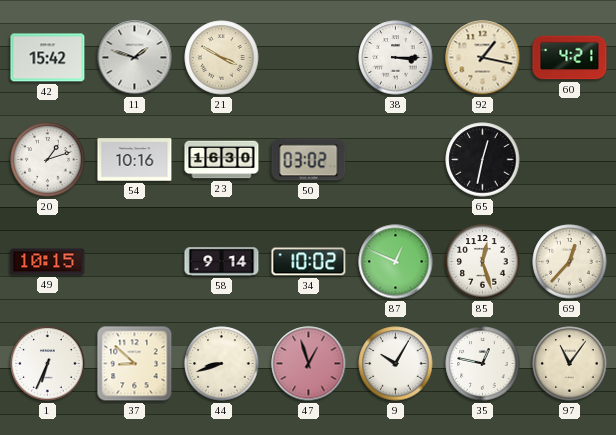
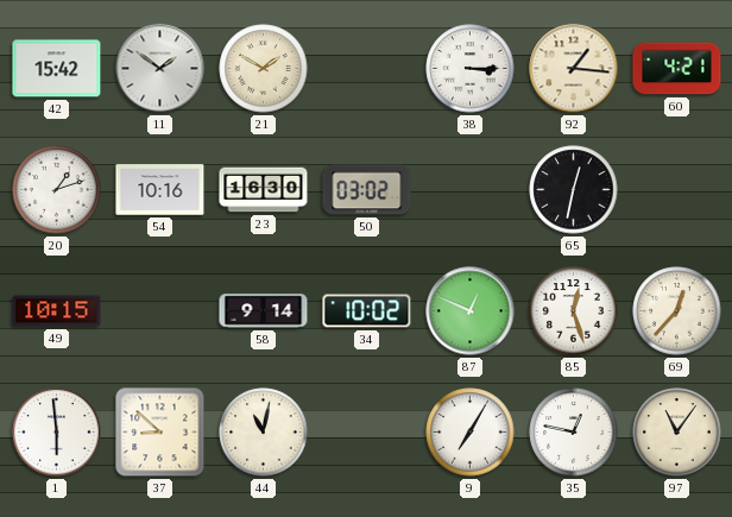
11: 1:48 -> 1:51
21: 3:50 -> 1:50
92: 1:17 -> 1:16
1: 6:34 -> 5:59
44: 8:42 -> 11:02
47: 12:57 -> none
9: 10:05 -> 7:05
